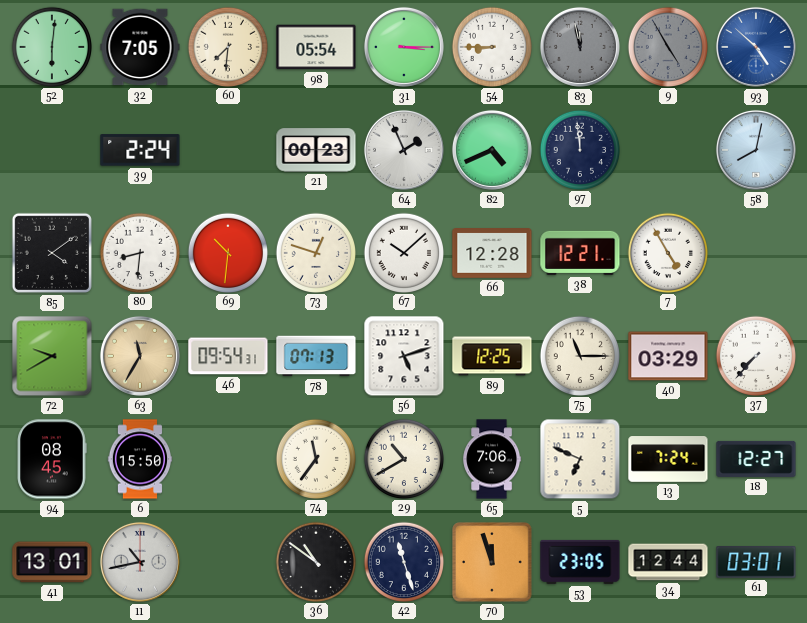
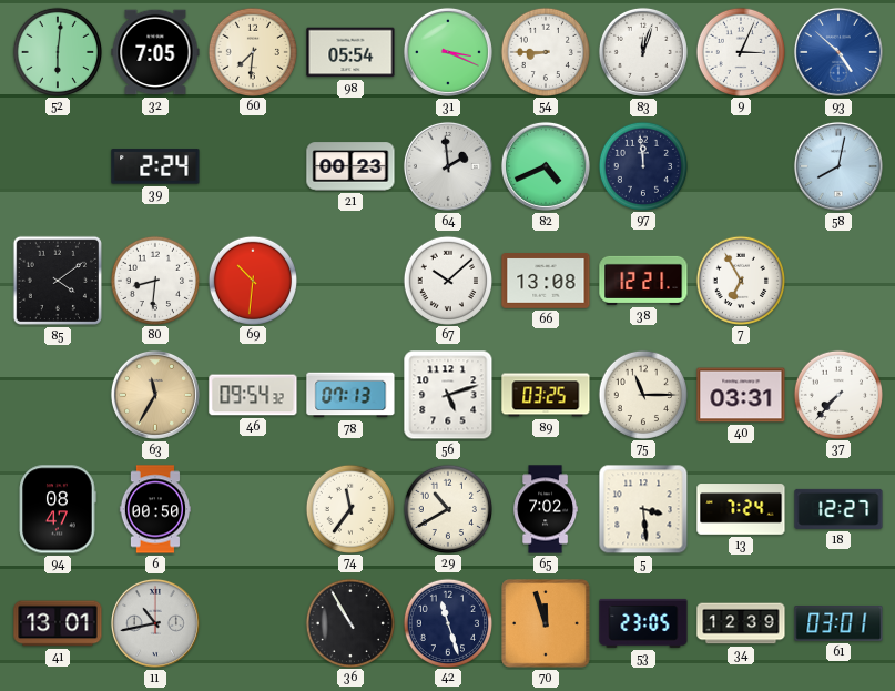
31: 3:15 -> 3:19
83: 11:58 -> 12:03
83 dial: grey -> white
9: 4:55 -> 3:04
9 dial: grey -> white
64: 1:56 -> 1:59
73: 12:48 -> none
66: 12:28 -> 13:08
7: 4:55 -> 6:55
72: 9:40 -> none
46: 09:54:31 -> 09:54:32
89: 12:25 -> 03:25
40: 03:29 -> 03:31
94: 08:45 -> 08:47
6: 15:50 -> 00:50
65: 7:06 -> 7:02
5: 6:49 -> 3:29
36: 10:51 -> 10:55
34: 12:44 -> 12:39
